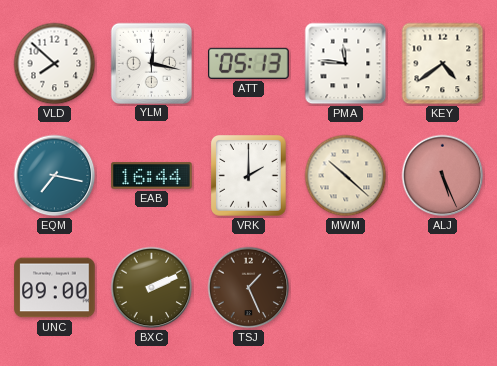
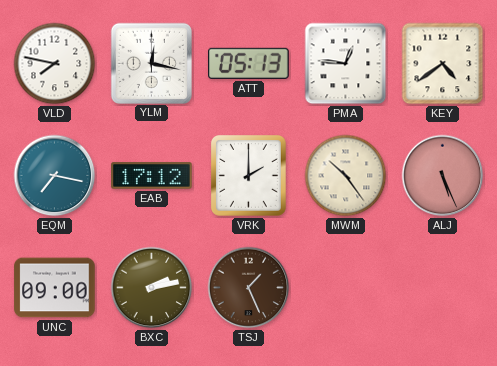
VLD: 7:52 -> 7:47
PMA: 11:46 -> 12:46
EAB: 16:44 -> 17:12
MWM: 10:22 -> 10:24
BXC: 2:11 -> 2:13
